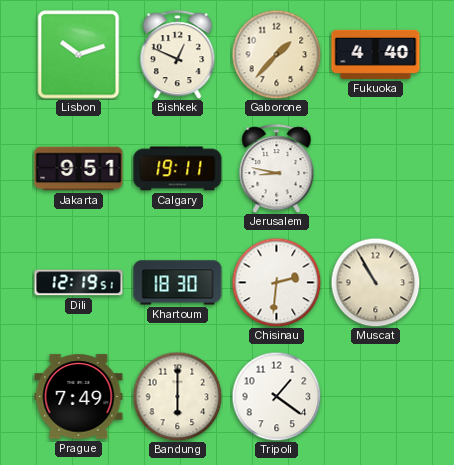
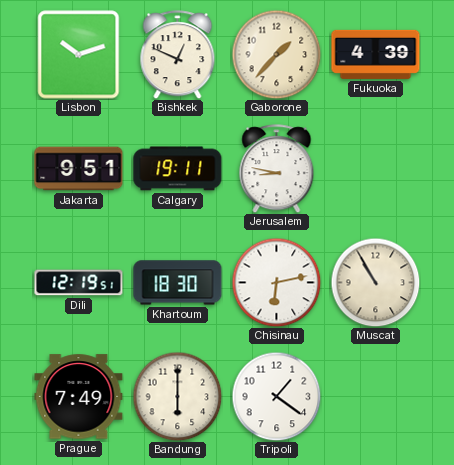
Fukuoka: 4:40 -> 4:39
Chisinau: 2:31 -> 6:13
